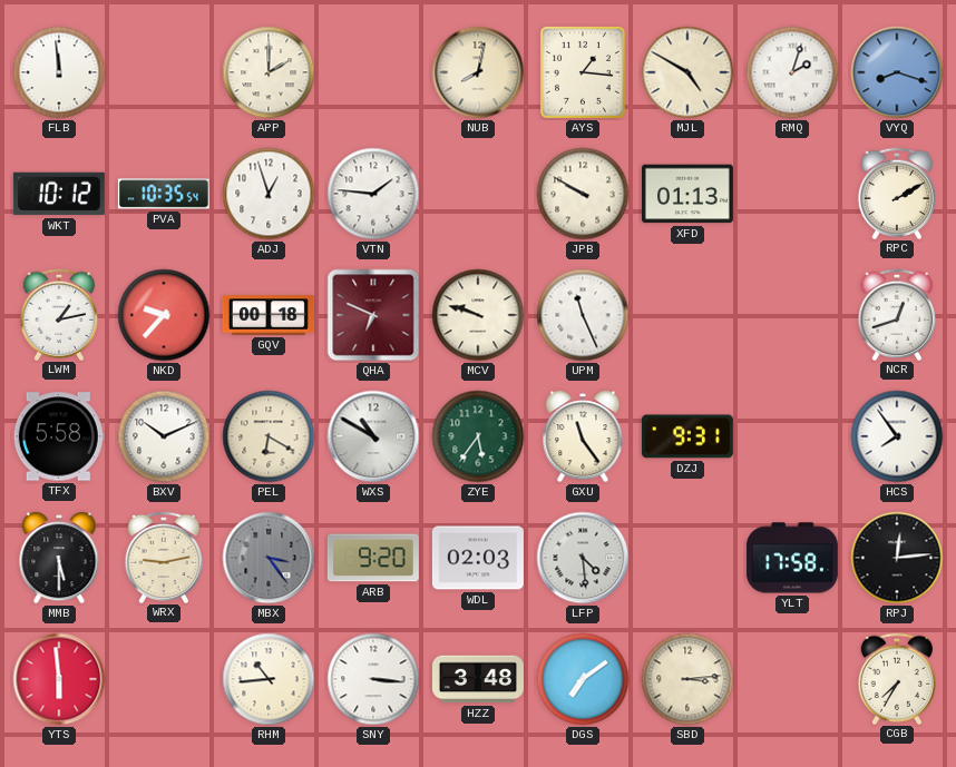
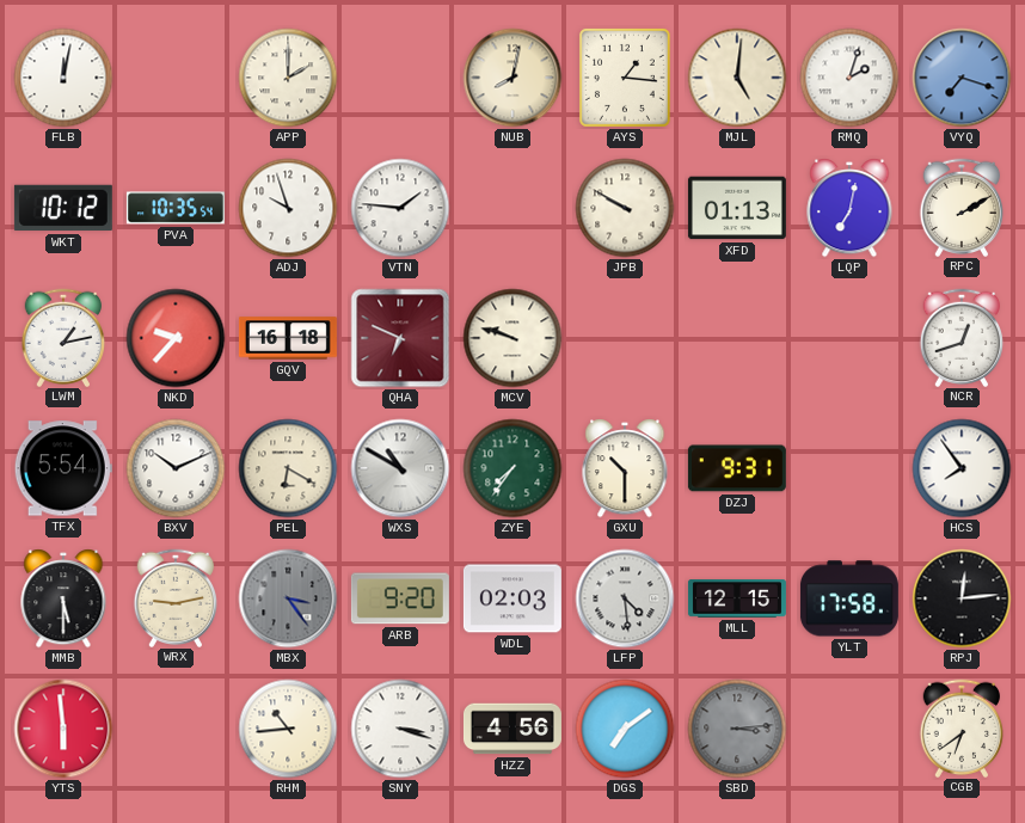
FLB: 11:59 -> 12:02
MJL: 4:50 -> 5:01
VYQ: 8:18 -> 7:18
ADJ: 12:57 -> 9:57
LQP: none -> 7:02
GQV: 00:18 -> 16:18
UPM: 11:26 -> none
TFX: 5:58 -> 5:54
ZYE: 5:36 -> 7:36
GXU: 11:24 -> 10:30
MLL: none -> 12:15
SNY: 3:16 -> 3:18
HZZ: 3:48 -> 4:56
SBD dial: cream -> grey
CGB: 7:35 -> 6:39
